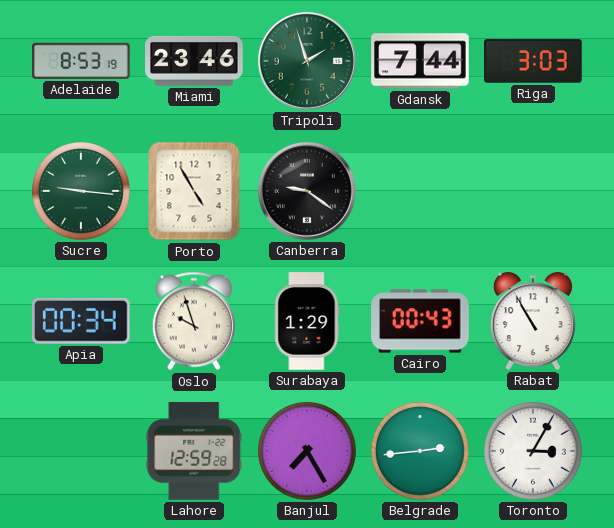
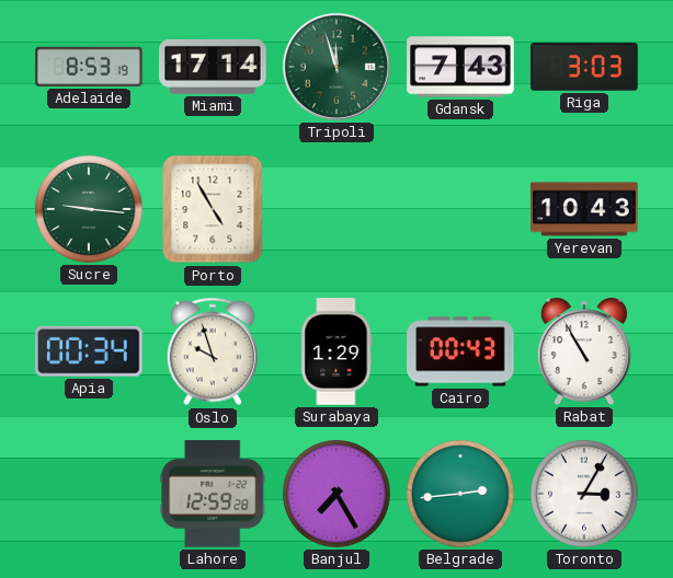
Miami: 23:46 -> 17:14
Tripoli: 1:57 -> 11:57
Gdansk: 7:44 -> 7:43
Canberra: 9:21 -> none
Yerevan: none -> 10:43
